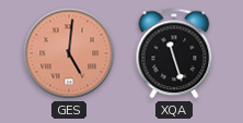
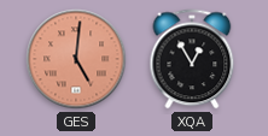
XQA: 11:27 -> 12:55
